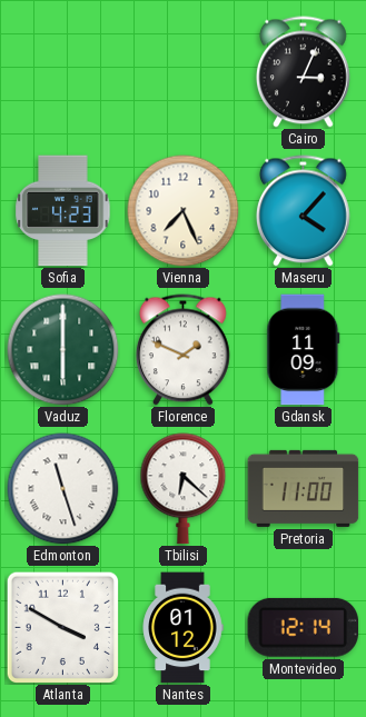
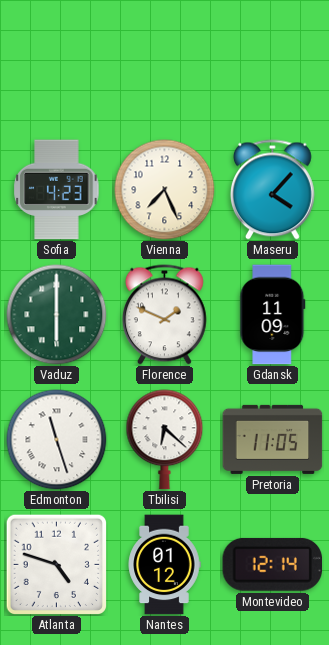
Cairo: 3:04 -> none
Pretoria: 11:00 -> 11:05
Atlanta: 3:50 -> 4:48
